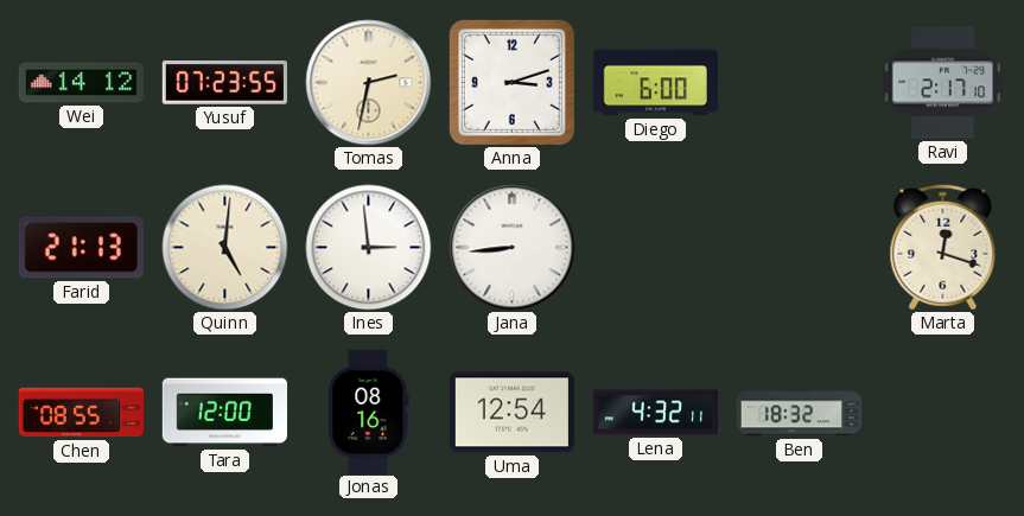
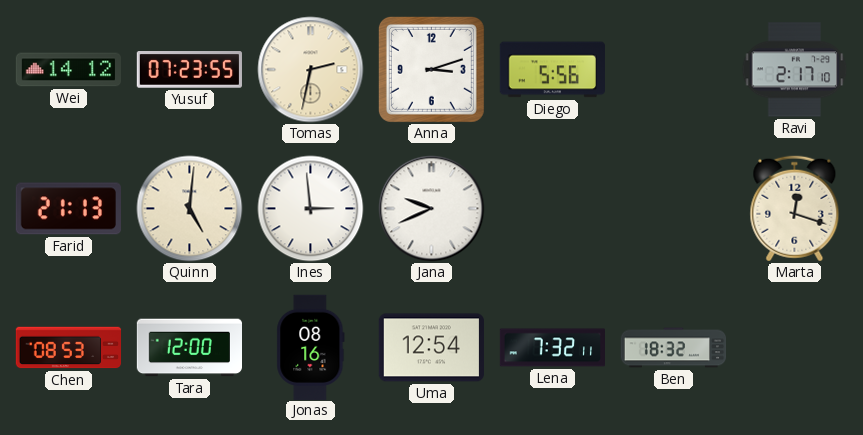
Diego: 6:00 -> 5:56
Jana: 8:44 -> 9:41
Chen: 08:55 -> 08:53
Lena: 4:32 -> 7:32
